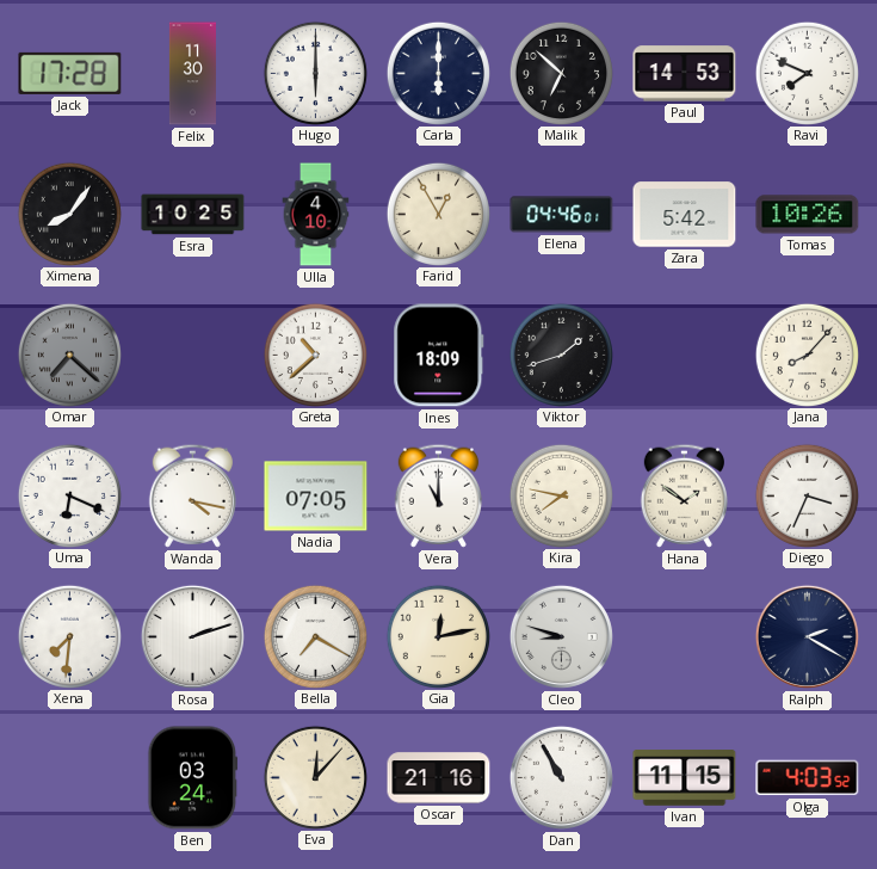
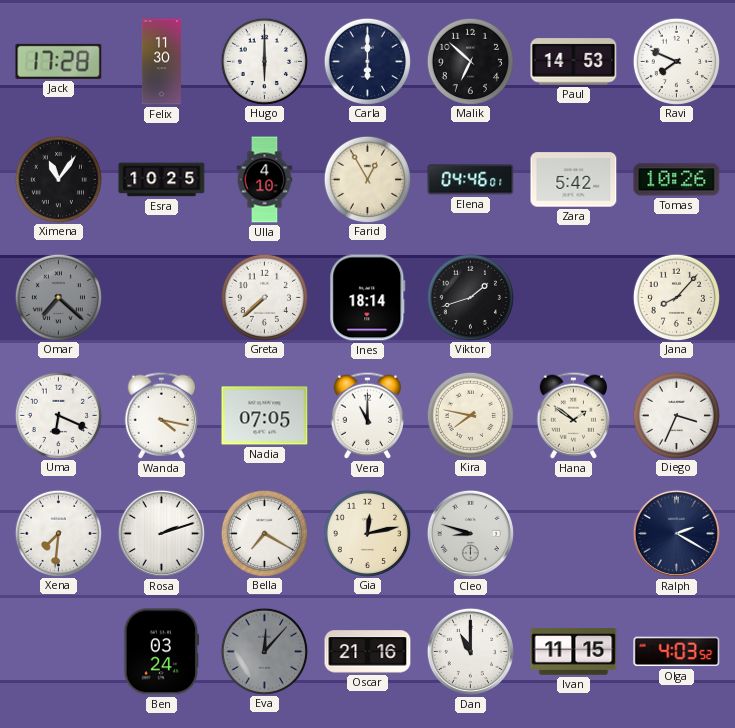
Ximena: 8:06 -> 11:06
Greta: 10:38 -> 7:38
Ines: 18:09 -> 18:14
Eva dial: cream -> grey
Dan: 10:55 -> 11:00
